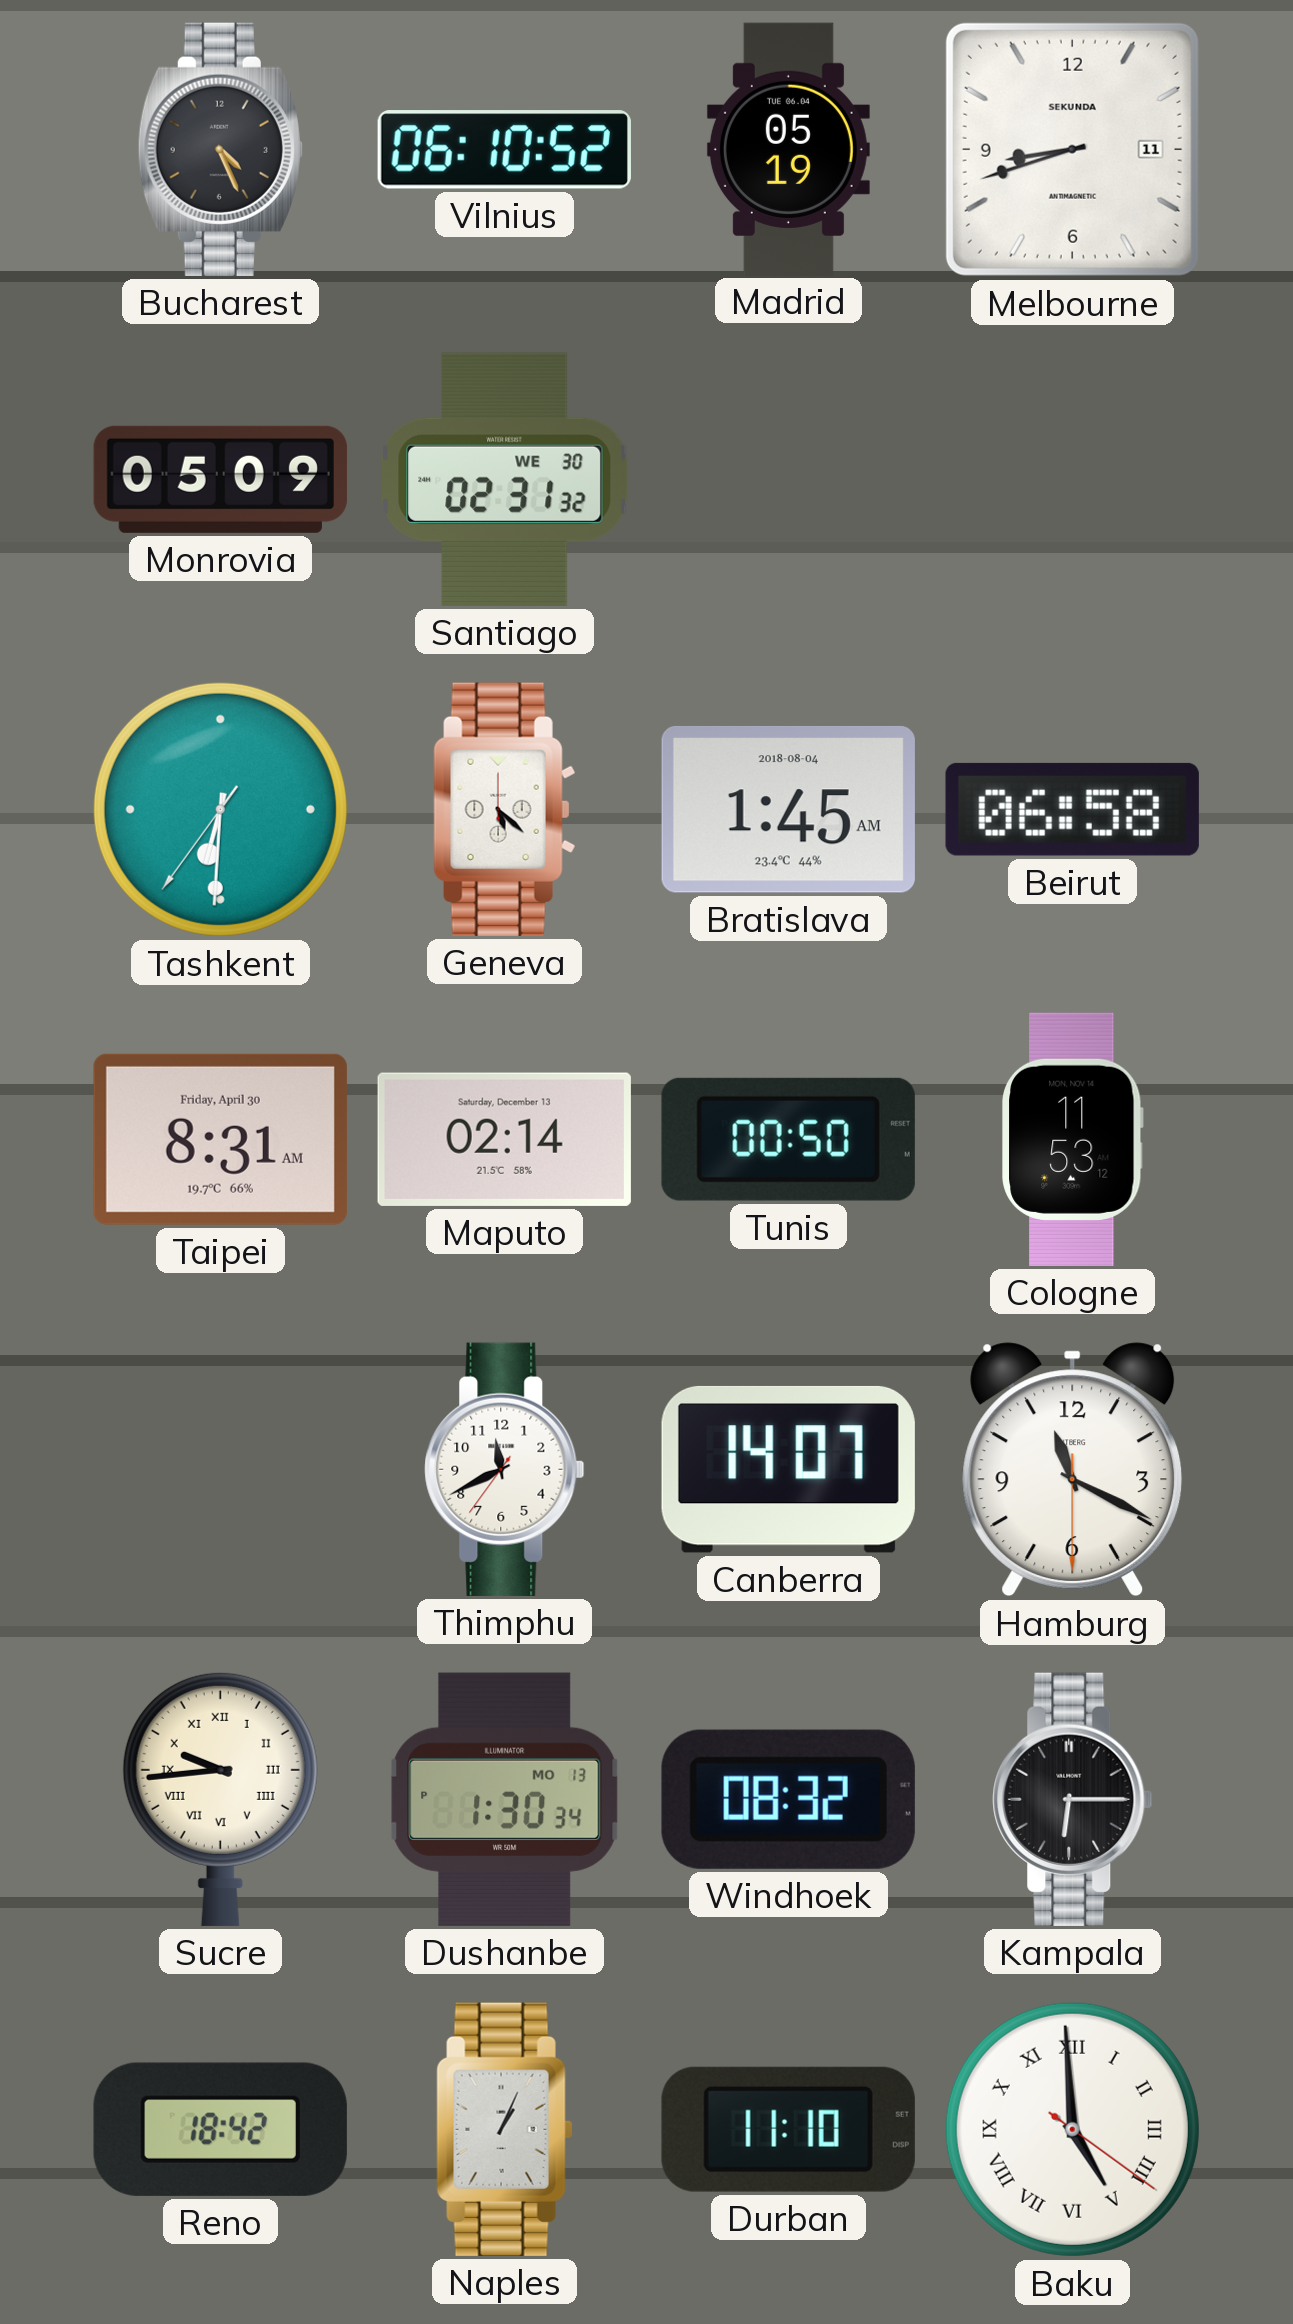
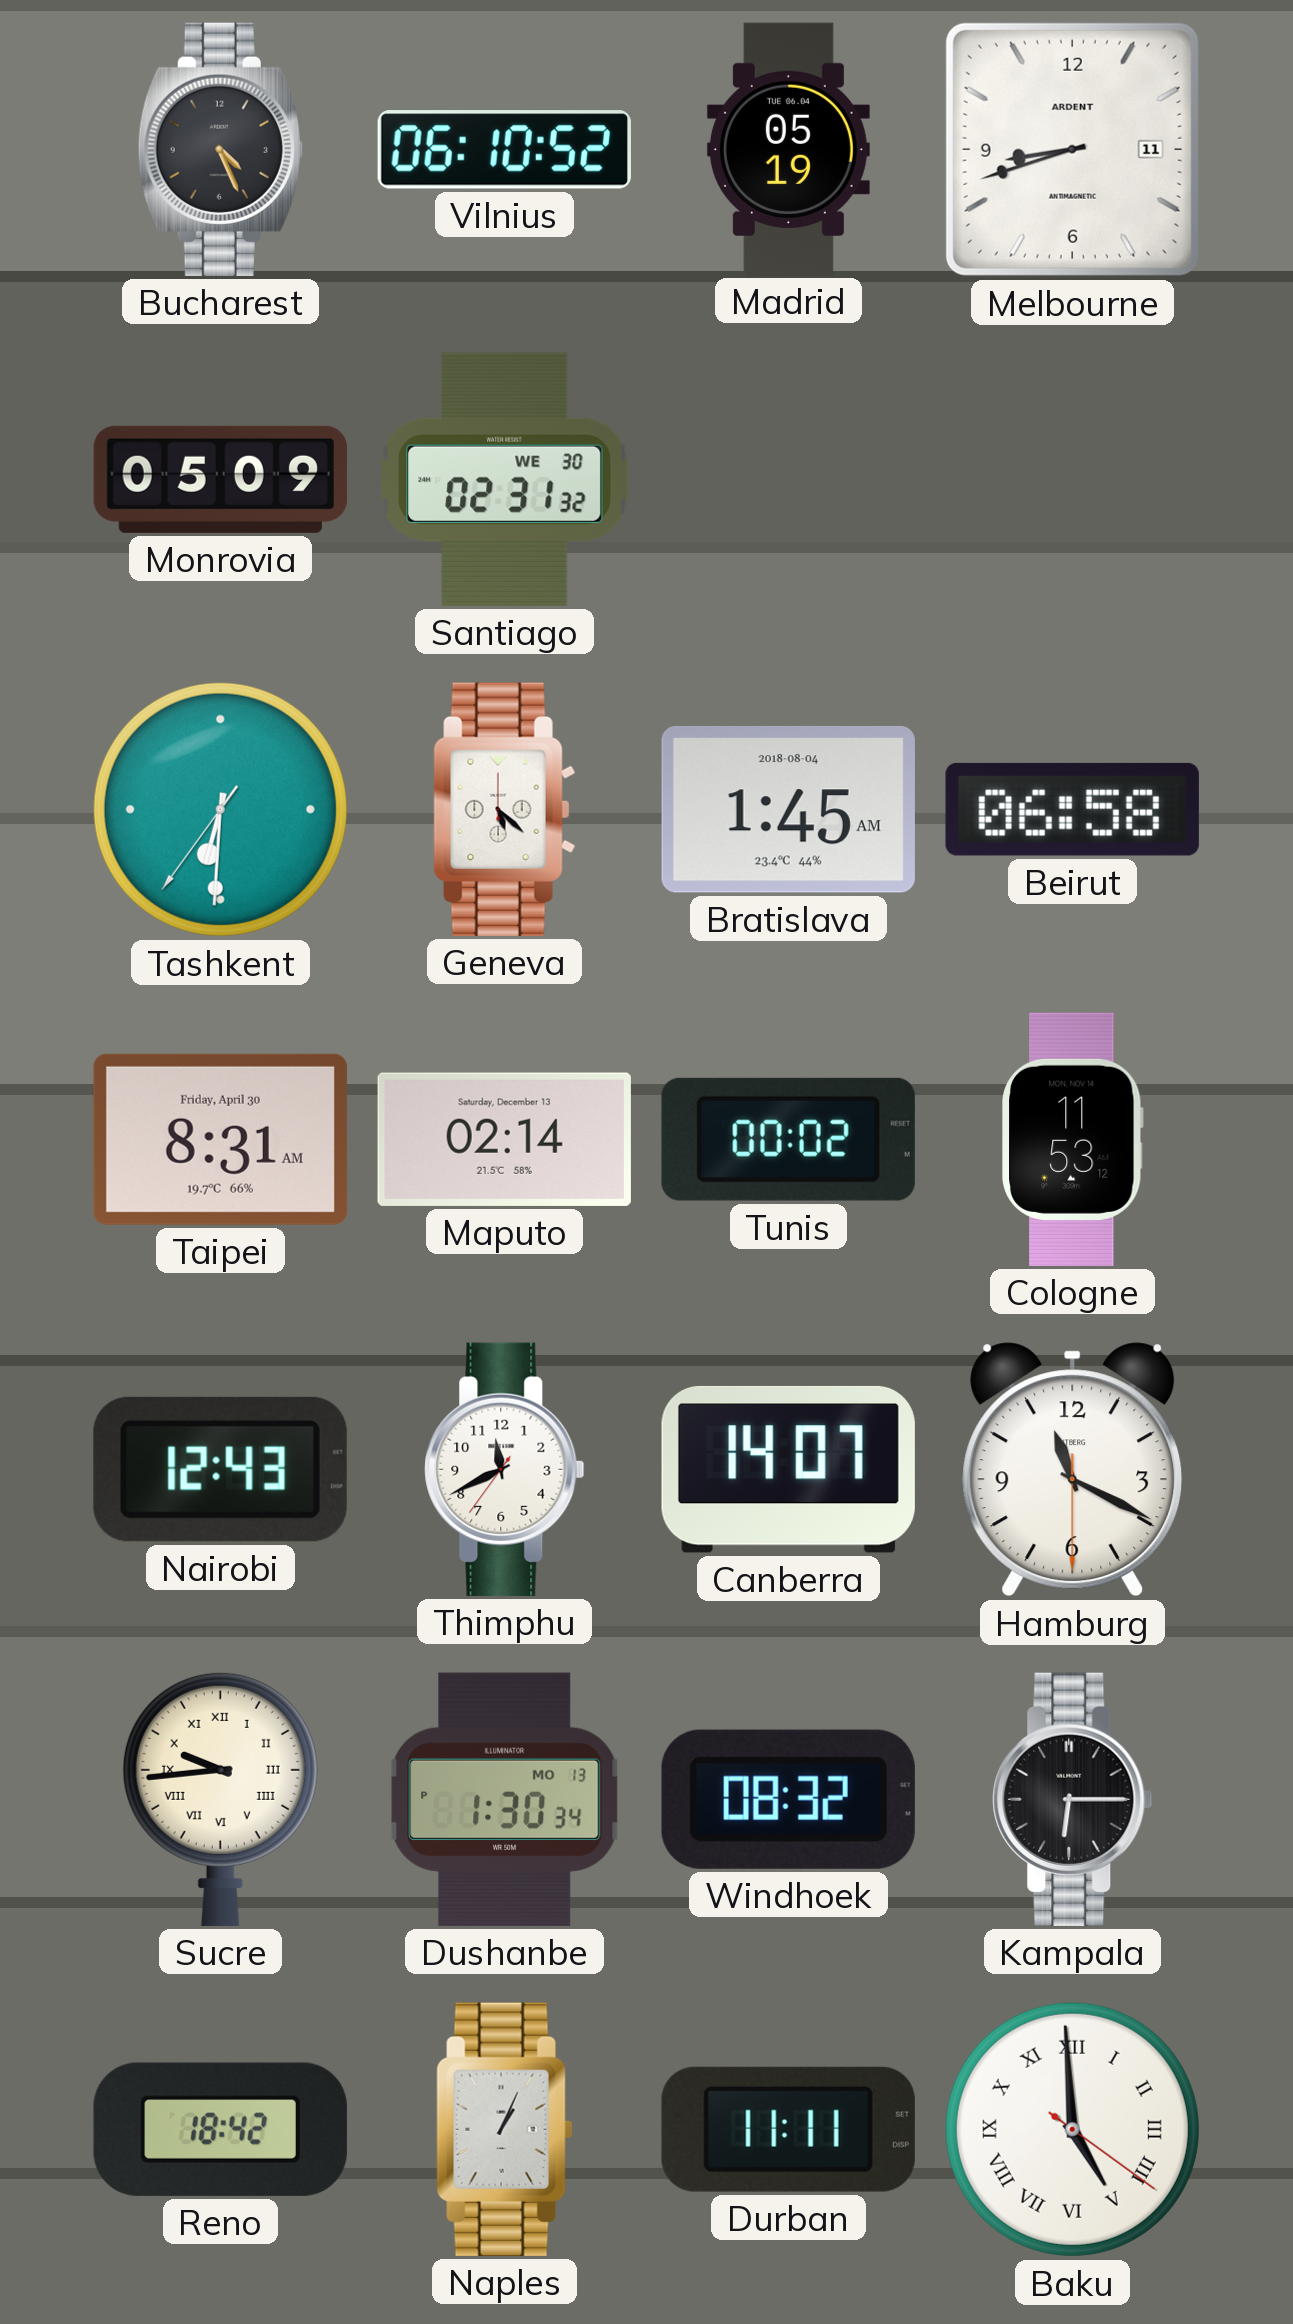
Melbourne brand: SEKUNDA -> ARDENT
Tunis: 00:50 -> 00:02
Nairobi: none -> 12:43
Durban: 11:10 -> 11:11
